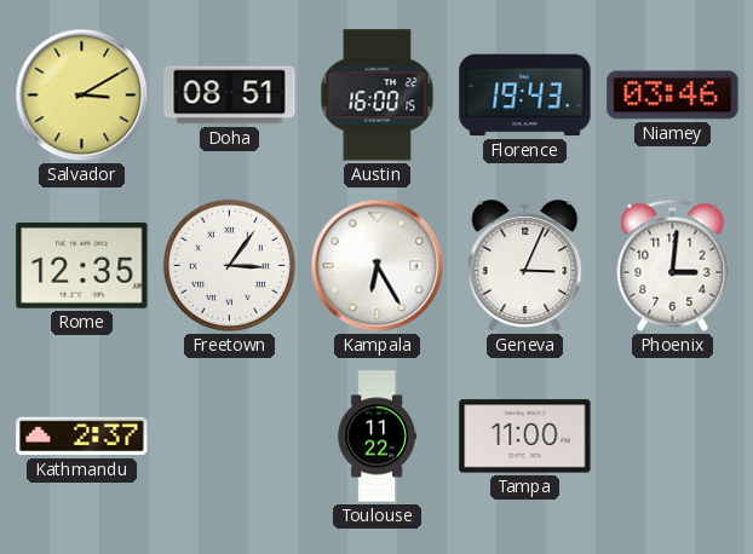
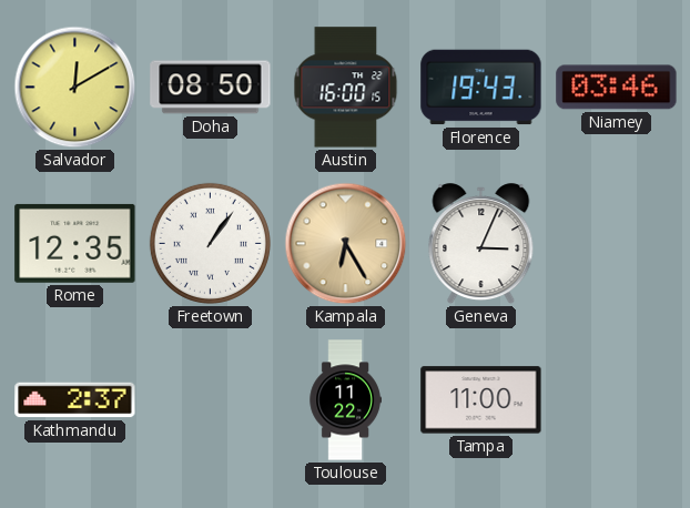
Salvador: 3:10 -> 12:10
Doha: 08:51 -> 08:50
Freetown: 3:06 -> 1:06
Kampala dial: white -> champagne
Phoenix: 3:01 -> none
